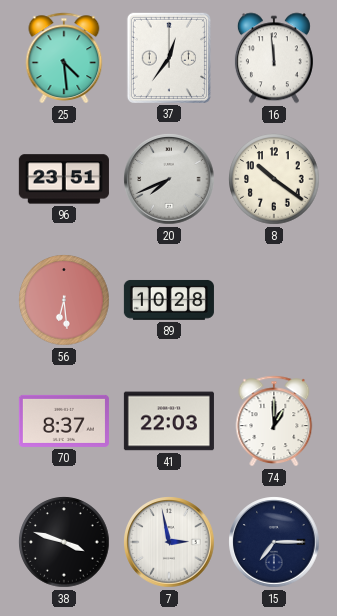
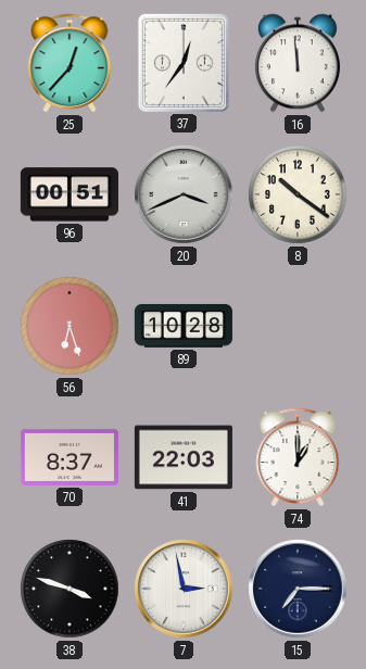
25: 4:29 -> 12:37
96: 23:51 -> 00:51
20: 7:41 -> 3:41
56: 6:29 -> 6:27
